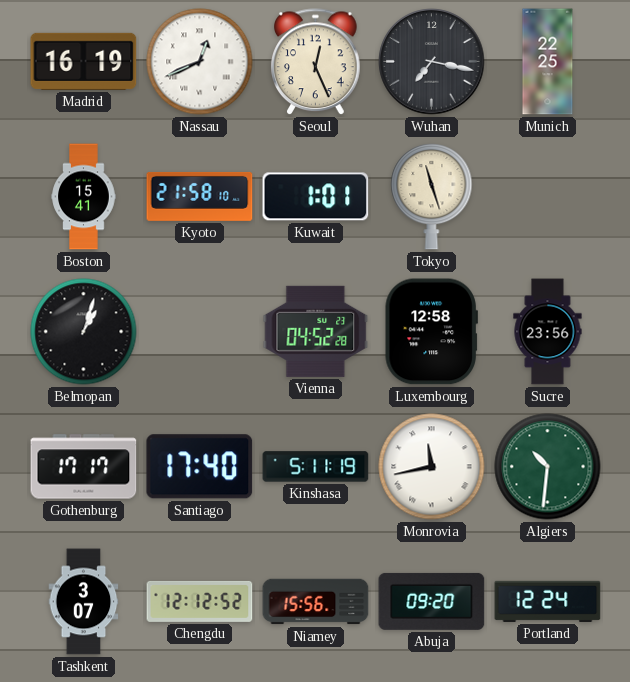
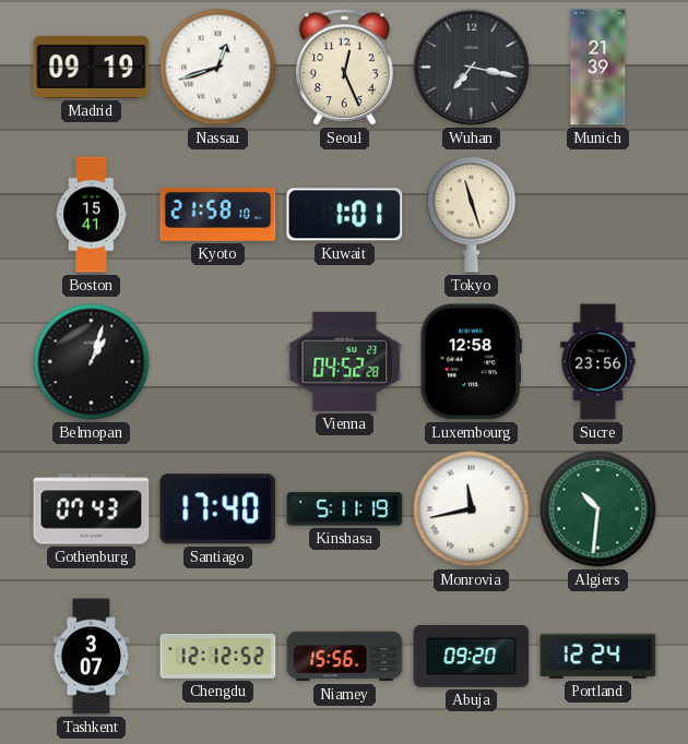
Madrid: 16:19 -> 09:19
Nassau: 12:41 -> 12:42
Munich: 22:25 -> 21:39
Gothenburg: 17:17 -> 07:43
